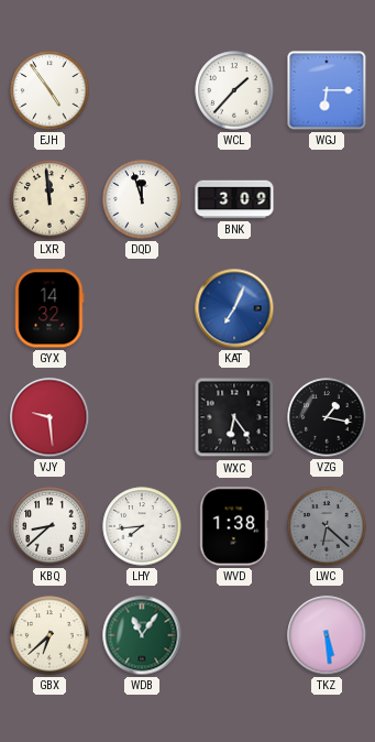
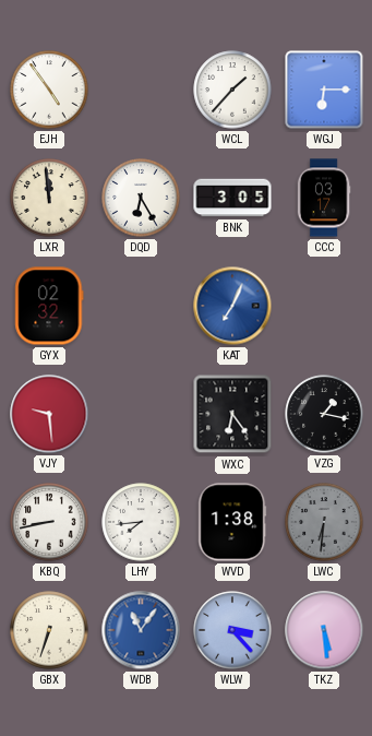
DQD: 11:57 -> 6:25
BNK: 3:09 -> 3:05
CCC: none -> 03:17
GYX: 14:32 -> 02:32
KBQ: 8:38 -> 8:43
LWC: 6:22 -> 6:31
GBX: 6:38 -> 6:33
WDB dial: green -> blue
WLW: none -> 3:23
